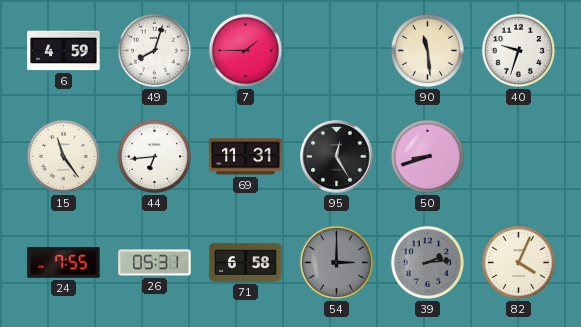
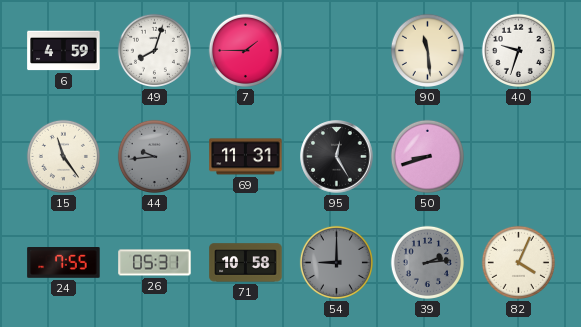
44: 6:44 -> 9:44
44 dial: white -> grey
71: 6:58 -> 10:58
54: 3:00 -> 9:00
